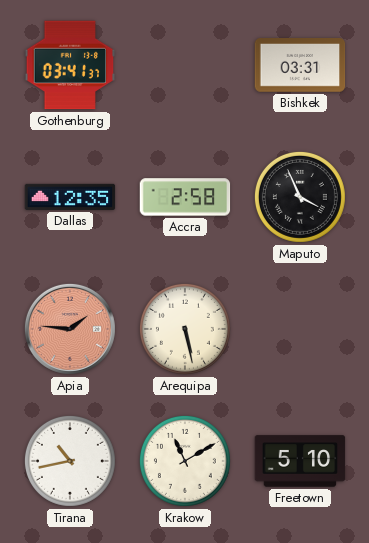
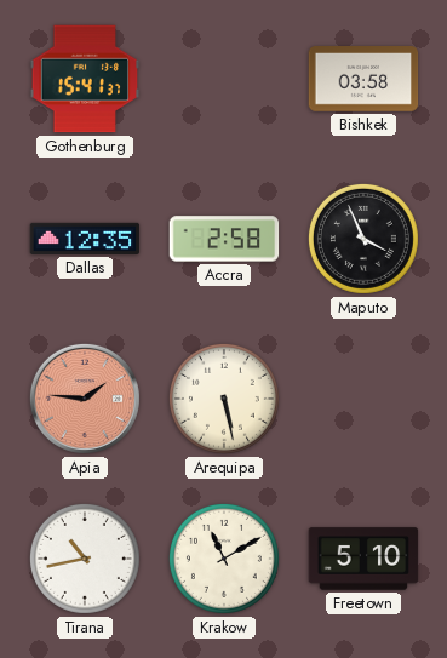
Gothenburg: 03:41 -> 15:41
Bishkek: 03:31 -> 03:58
